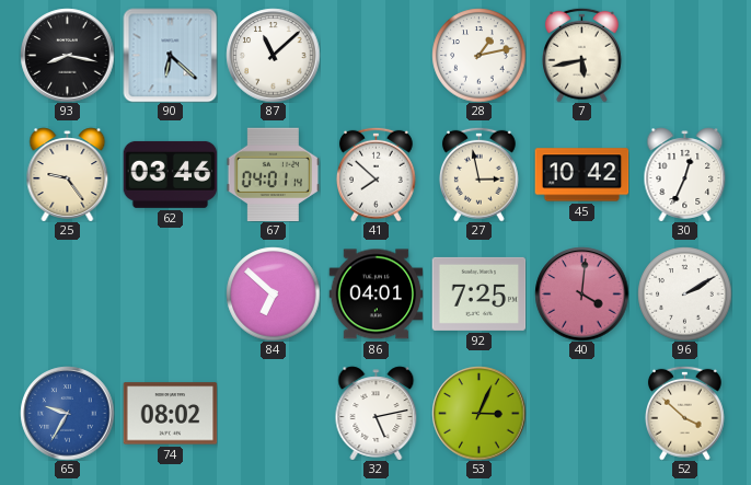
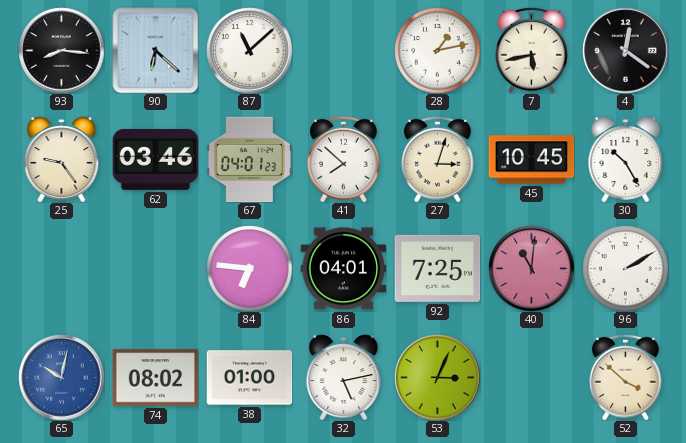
93: 8:17 -> 8:16
4: none -> 12:21
67: 04:01:14 -> 04:01:23
27: 2:58 -> 3:03
45: 10:42 -> 10:45
30: 12:34 -> 10:25
84: 6:52 -> 6:46
40: 4:01 -> 11:01
65: 9:35 -> 10:02
38: none -> 01:00
